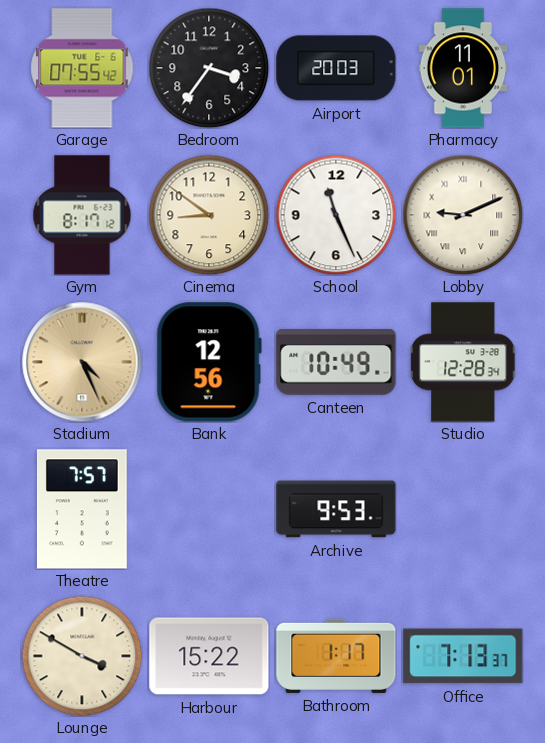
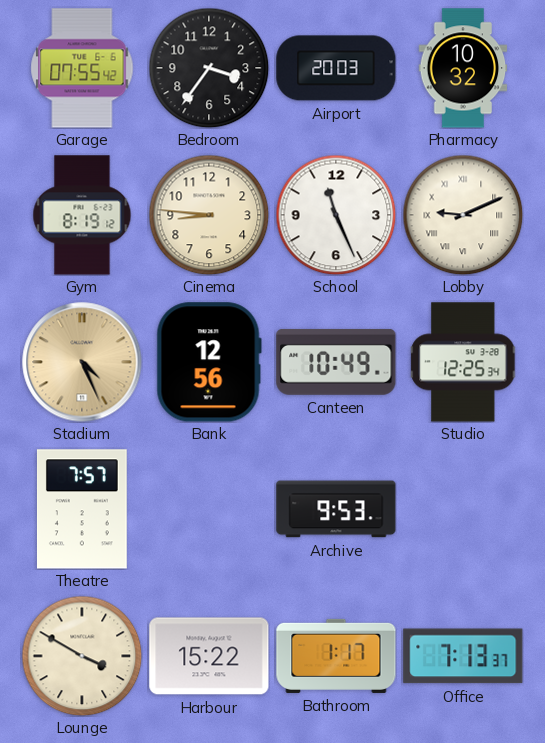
Pharmacy: 11:01 -> 10:32
Gym: 8:17 -> 8:19
Cinema: 8:51 -> 8:46
Studio: 12:28 -> 12:25
